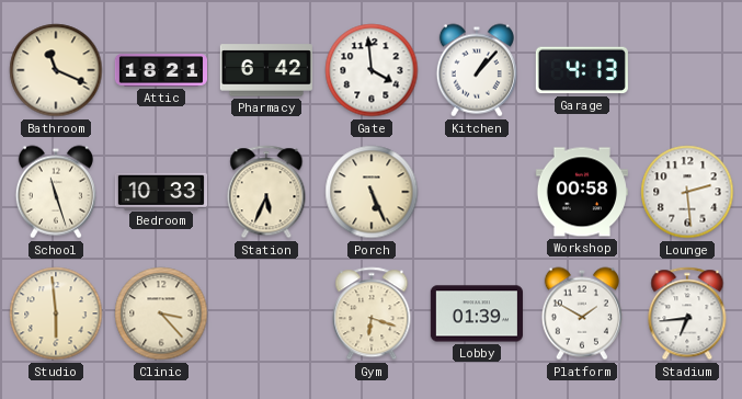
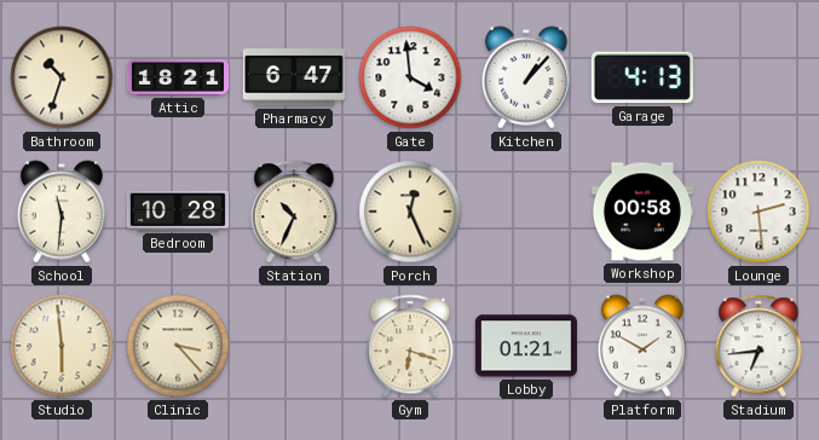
Bathroom: 11:19 -> 10:33
Pharmacy: 6:42 -> 6:47
School: 11:27 -> 11:31
Bedroom: 10:33 -> 10:28
Station: 5:34 -> 10:34
Porch: 5:26 -> 12:26
Lobby: 01:39 -> 01:21
